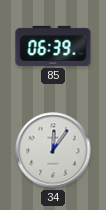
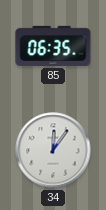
85: 06:39 -> 06:35
